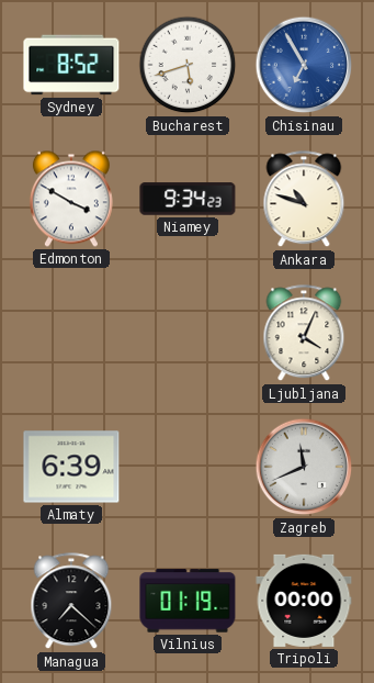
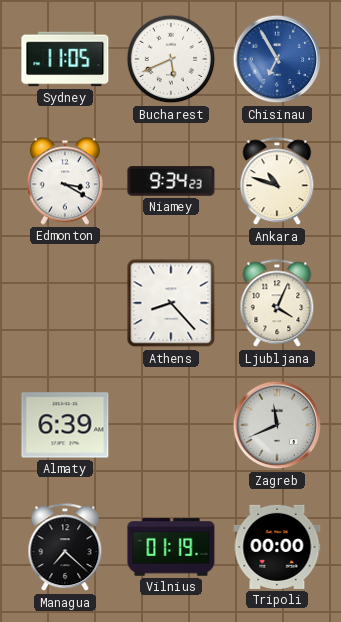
Sydney: 8:52 -> 11:05
Bucharest: 5:42 -> 5:41
Edmonton: 3:50 -> 3:20
Athens: none -> 8:23
